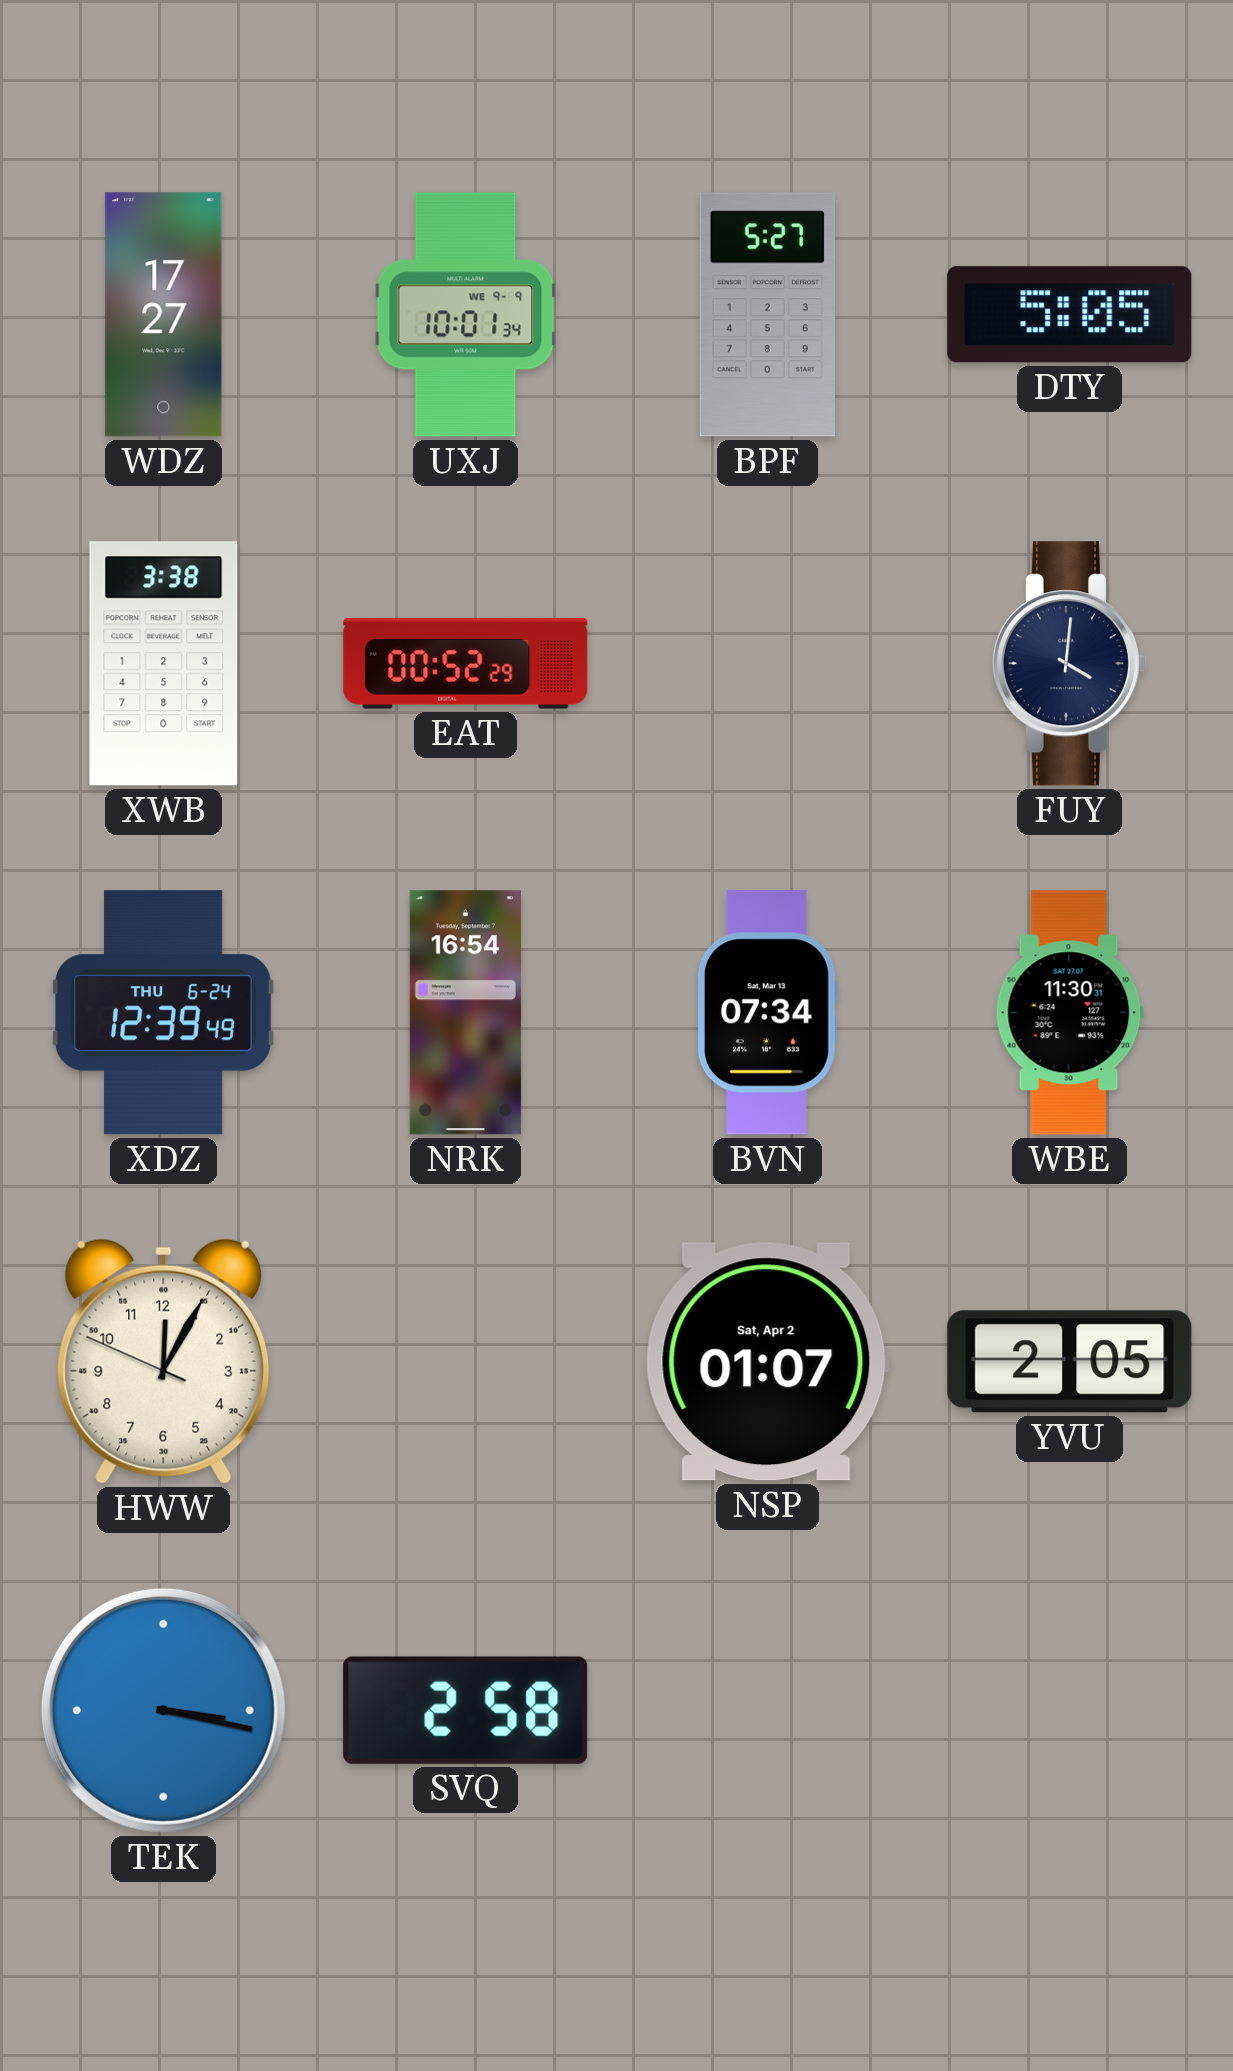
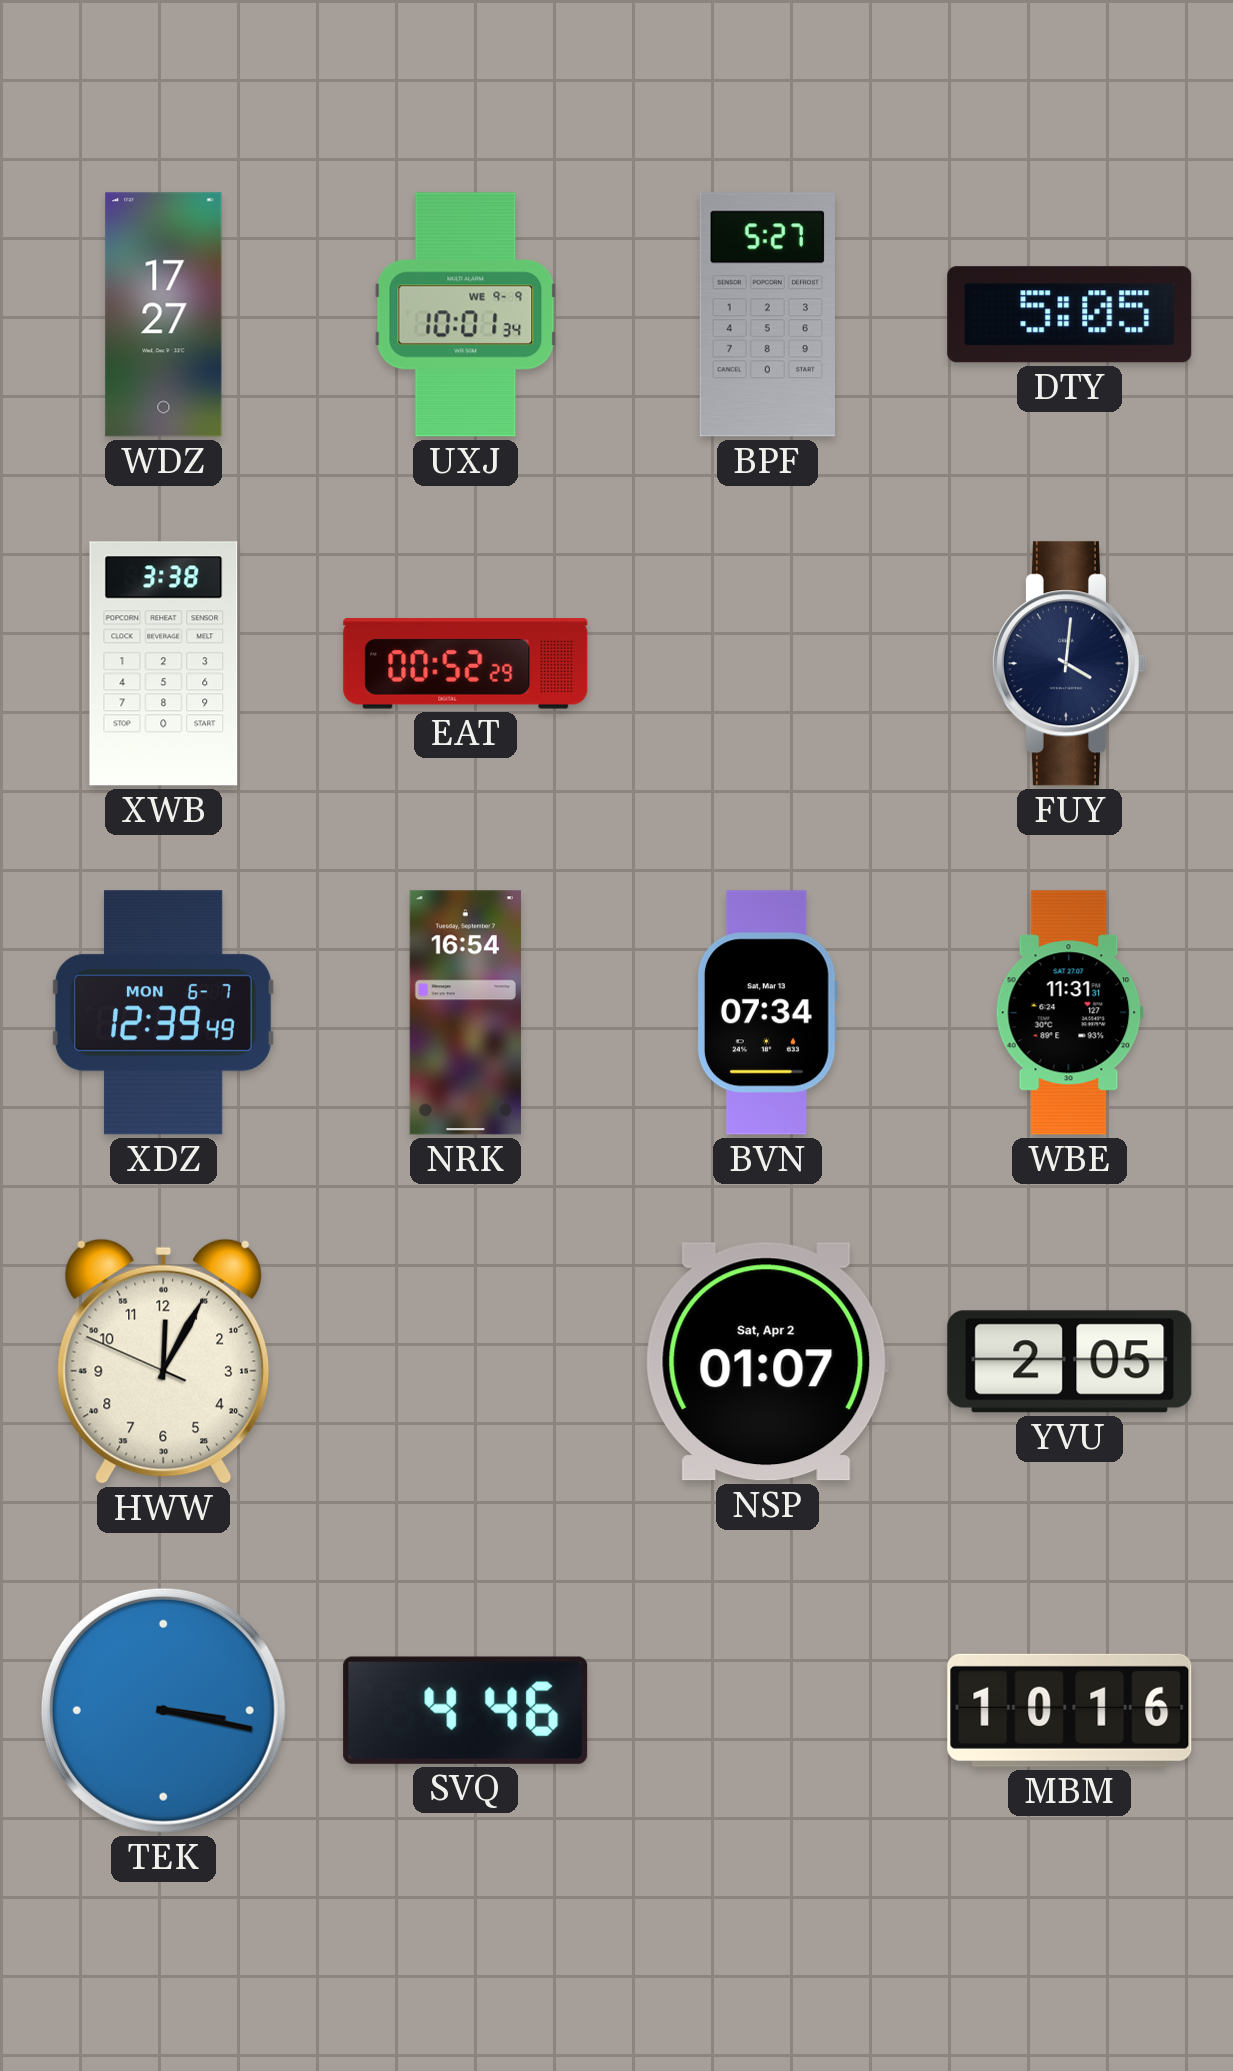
XDZ date: THU 6-24 -> MON 6-7
WBE: 11:30 -> 11:31
SVQ: 2:58 -> 4:46
MBM: none -> 10:16
